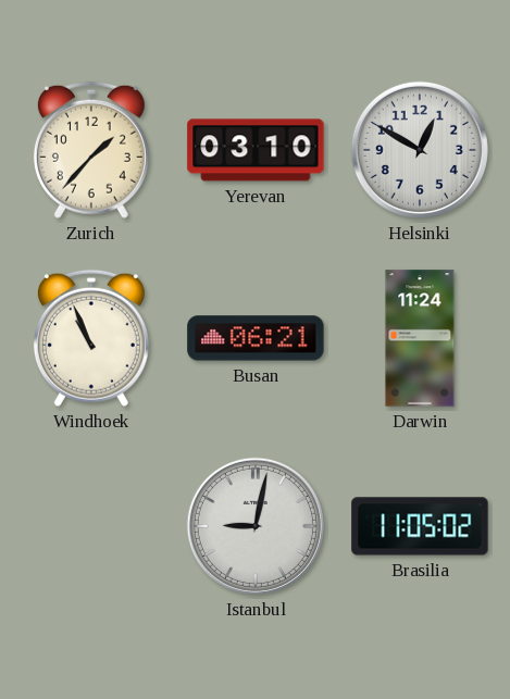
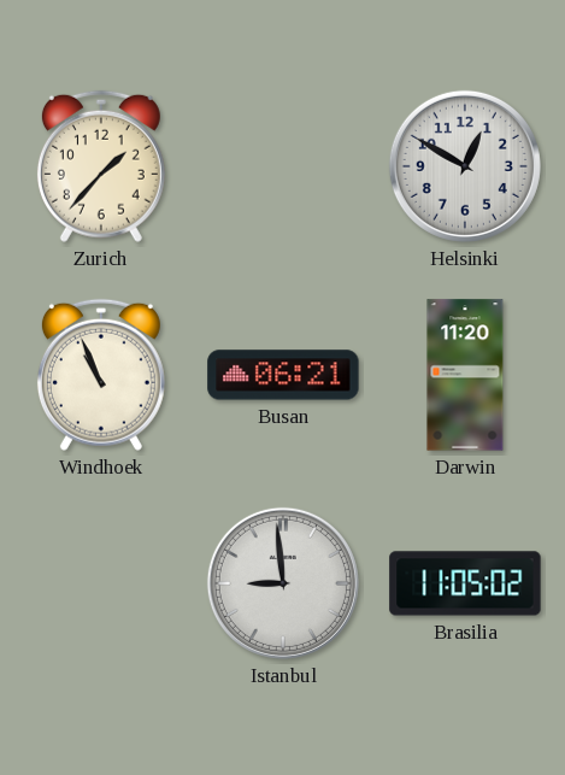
Yerevan: 03:10 -> none
Darwin: 11:24 -> 11:20
Istanbul: 9:02 -> 8:59
